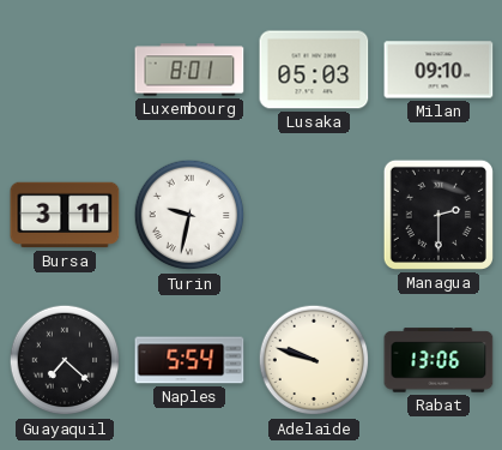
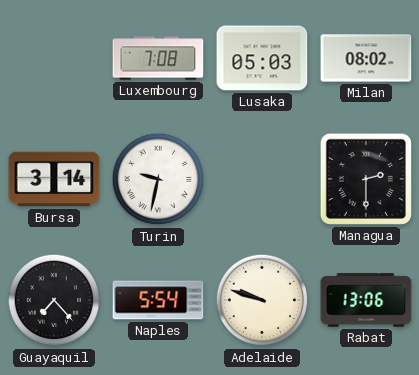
Luxembourg: 8:01 -> 7:08
Milan: 09:10 -> 08:02
Bursa: 3:11 -> 3:14
Guayaquil: 7:22 -> 7:23
